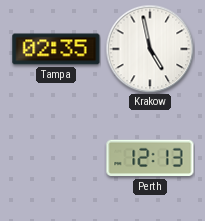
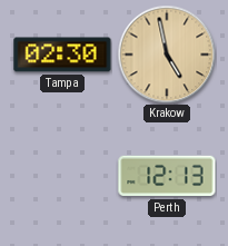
Tampa: 02:35 -> 02:30
Krakow dial: white -> champagne
